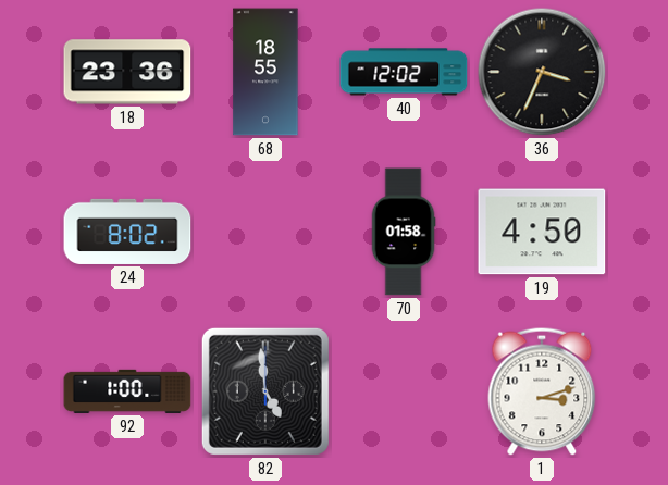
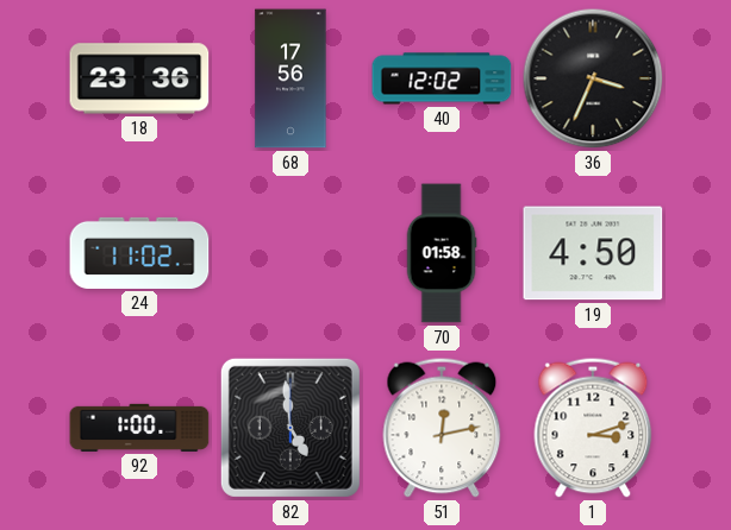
68: 18:55 -> 17:56
24: 8:02 -> 11:02
51: none -> 12:13
